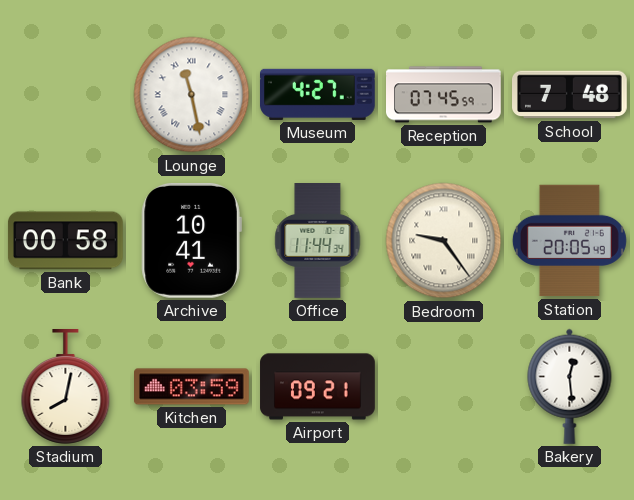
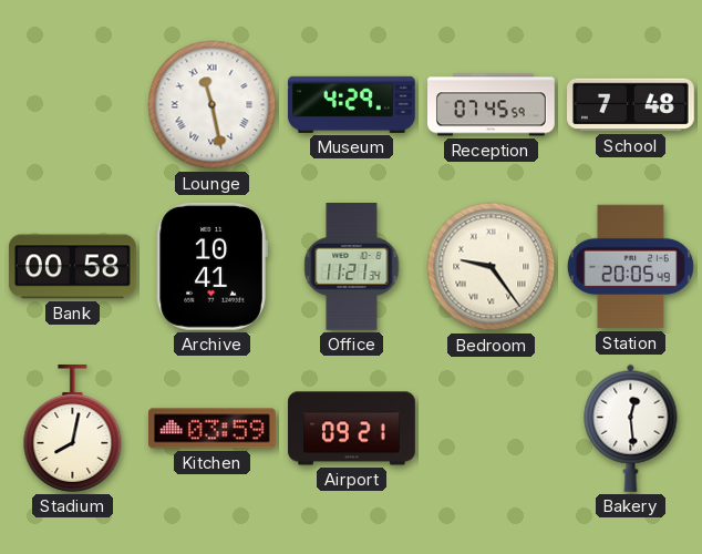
Museum: 4:27 -> 4:29
Office: 11:44 -> 11:21
